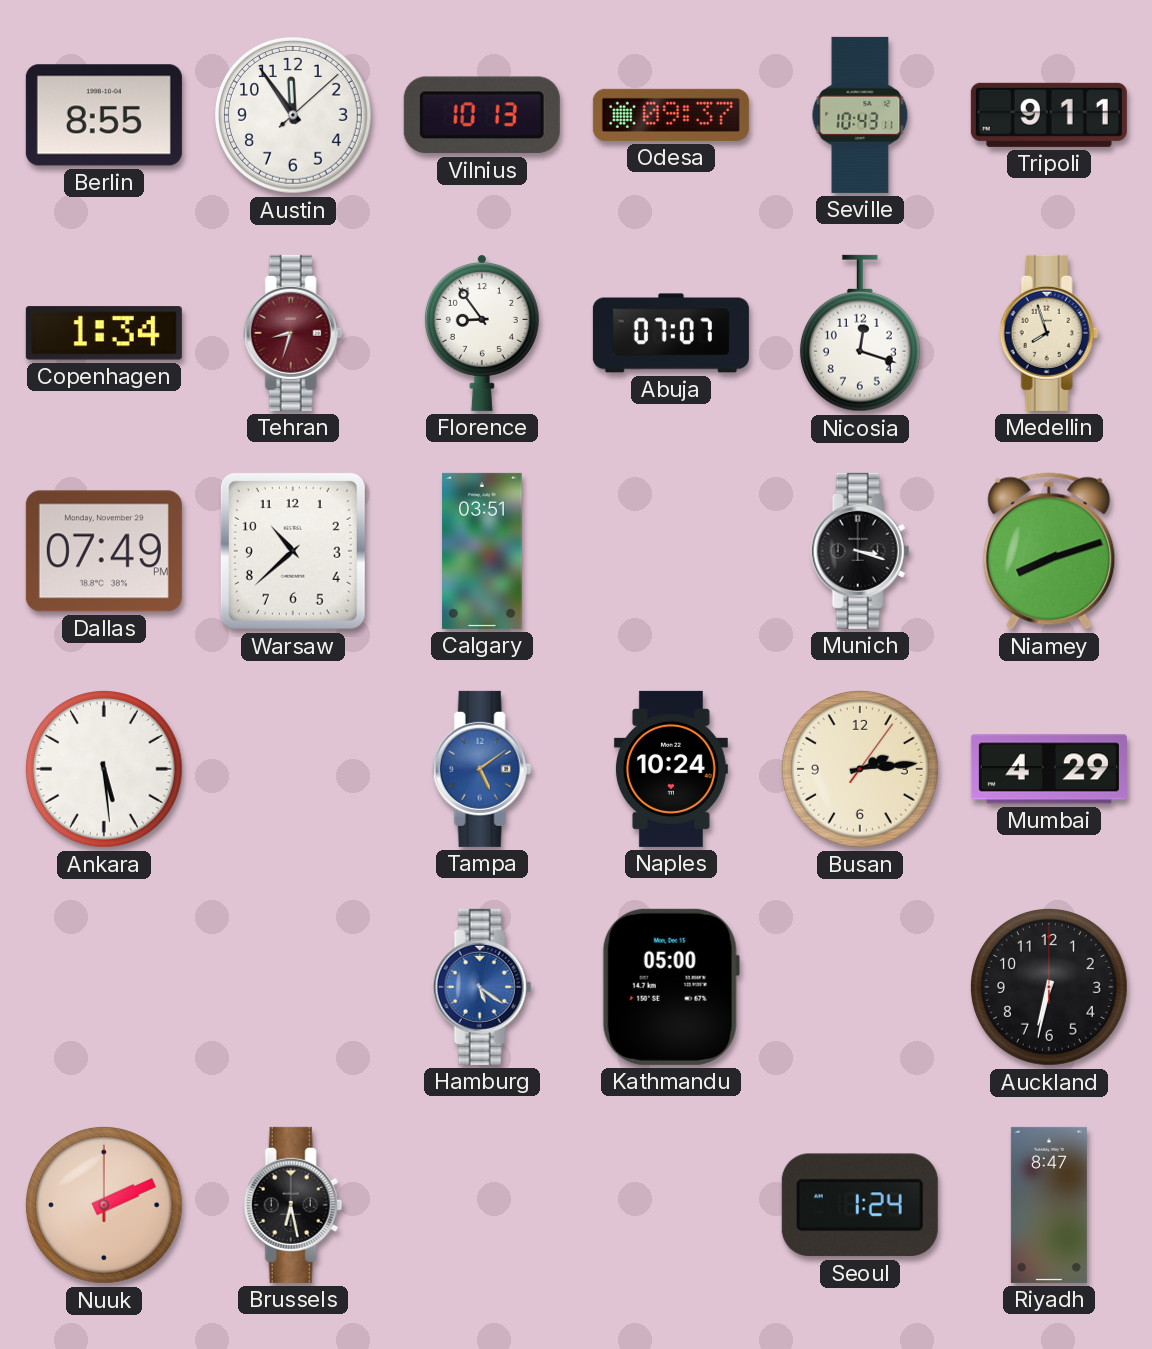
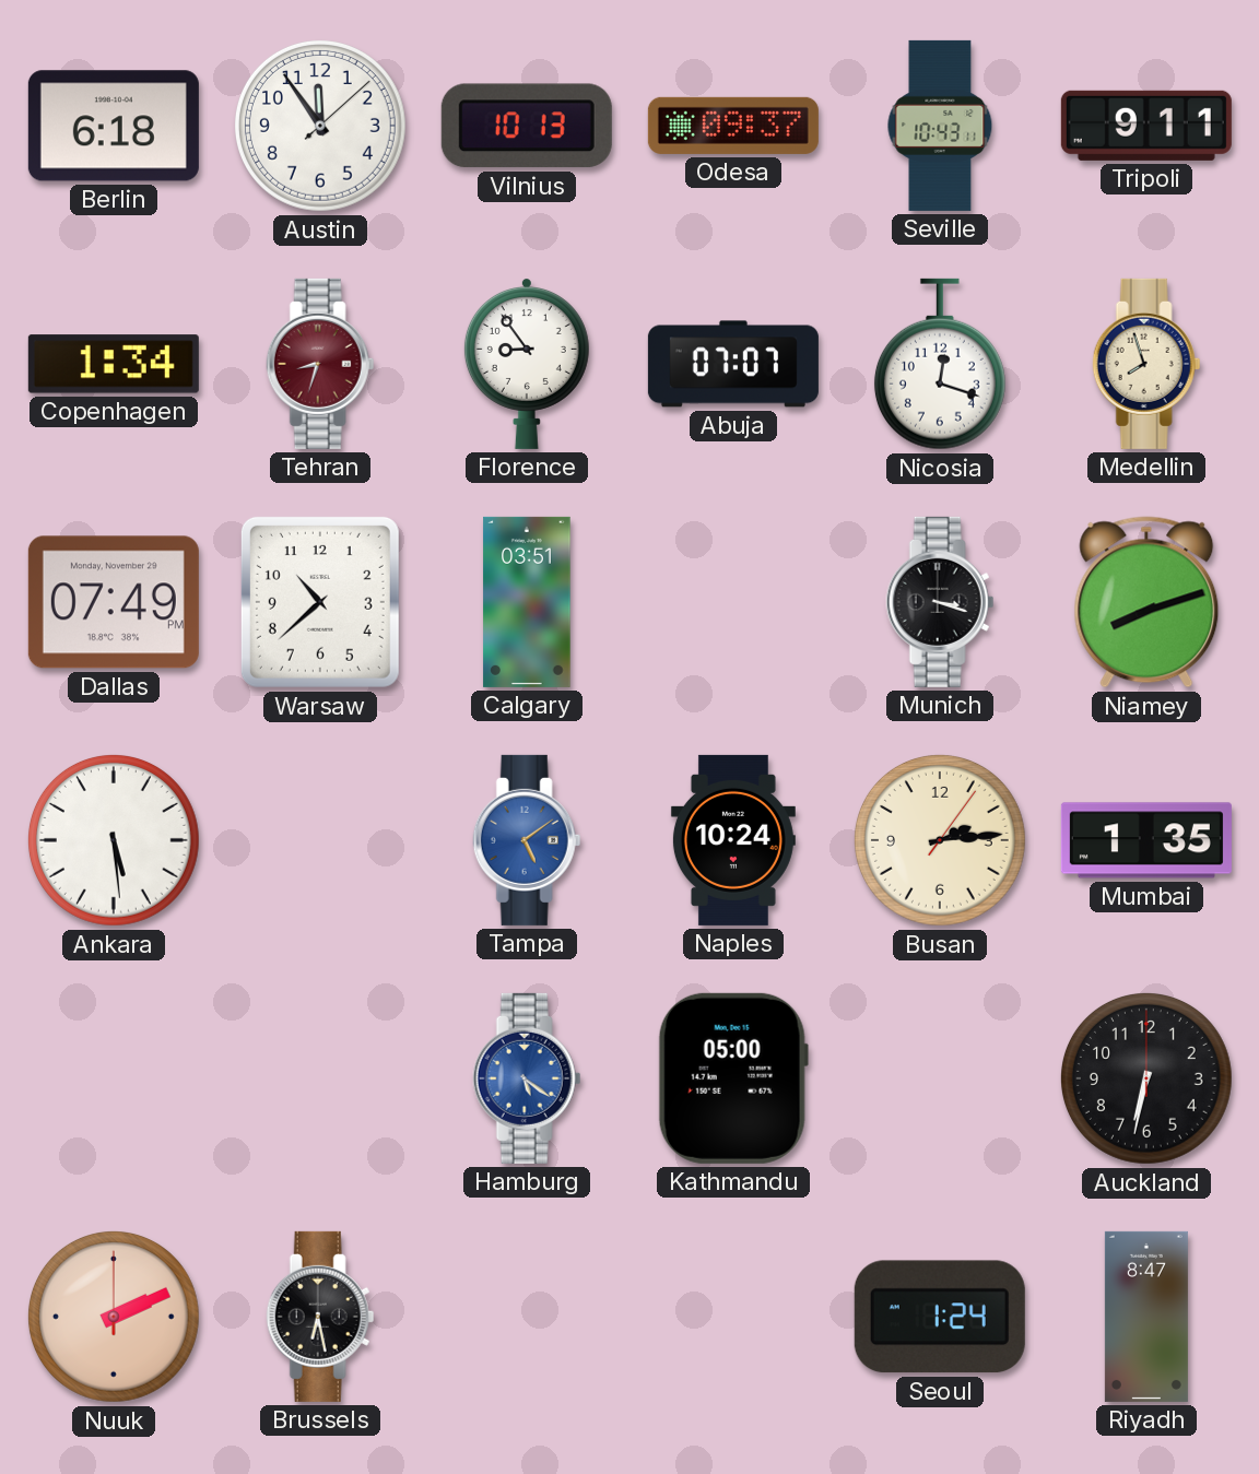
Berlin: 8:55 -> 6:18
Mumbai: 4:29 -> 1:35
